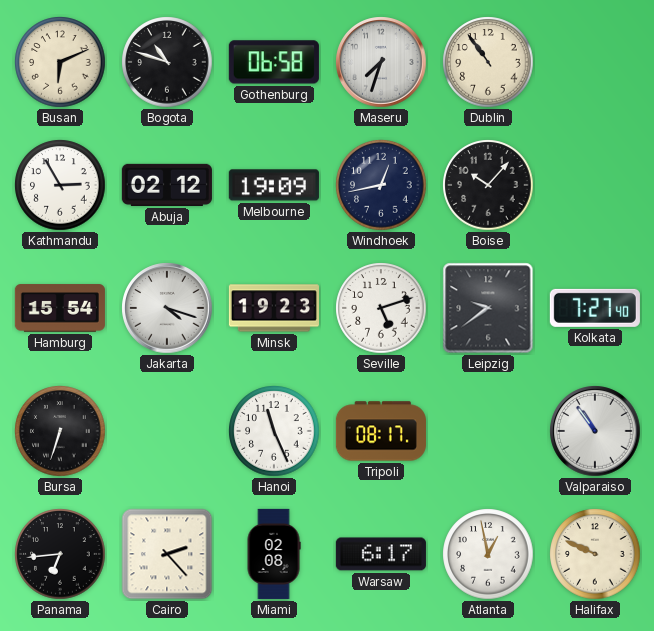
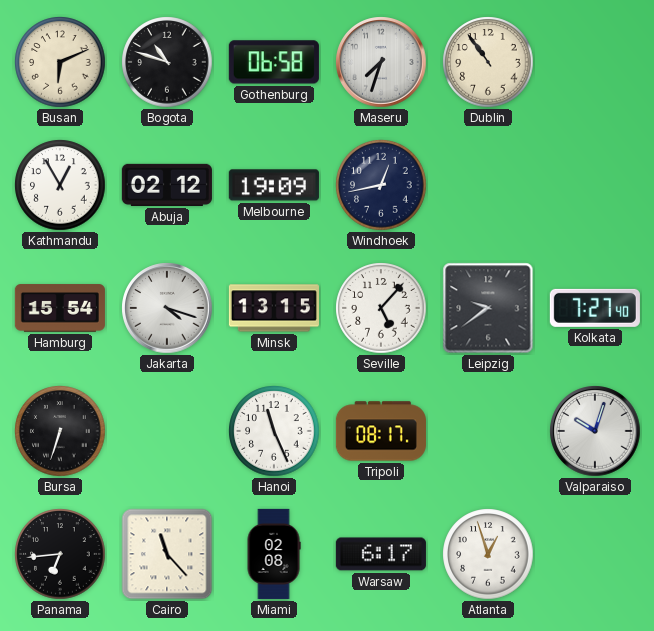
Kathmandu: 2:55 -> 12:55
Boise: 10:07 -> none
Minsk: 19:23 -> 13:15
Seville: 5:12 -> 5:07
Valparaiso: 10:54 -> 10:03
Cairo: 2:23 -> 11:23
Atlanta: 12:58 -> 12:57
Halifax: 9:49 -> none
